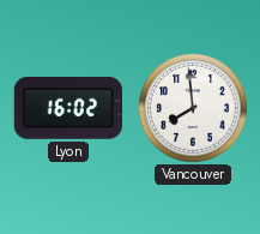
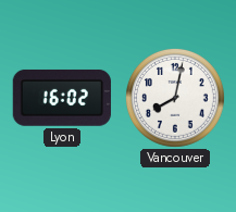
Vancouver: 7:59 -> 8:02
